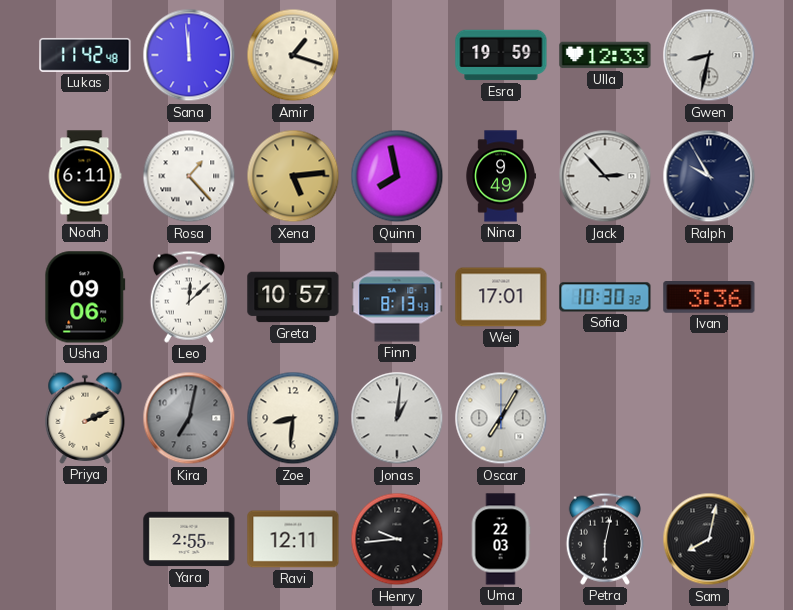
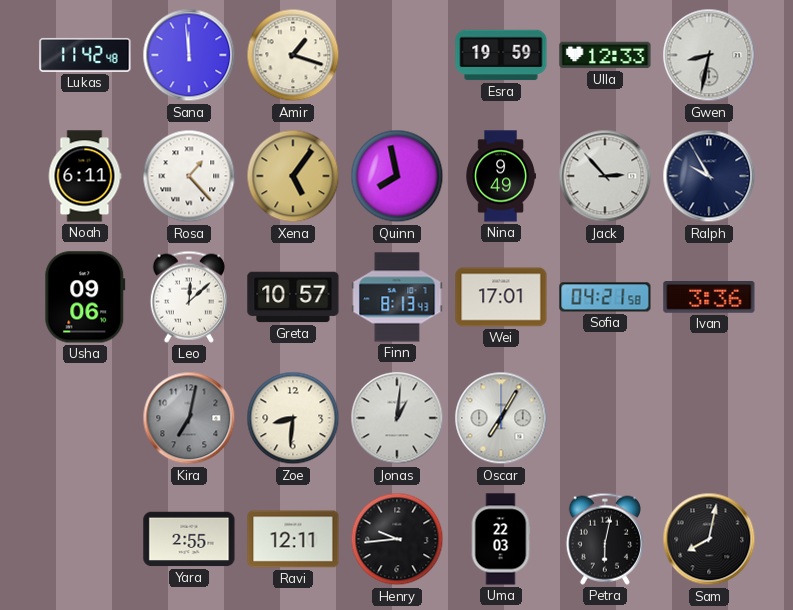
Xena: 5:14 -> 5:06
Sofia: 10:30 -> 04:21
Priya: 2:11 -> none
